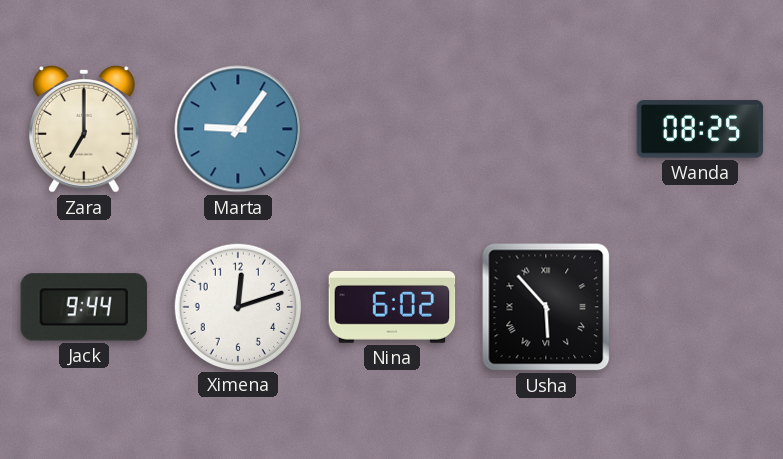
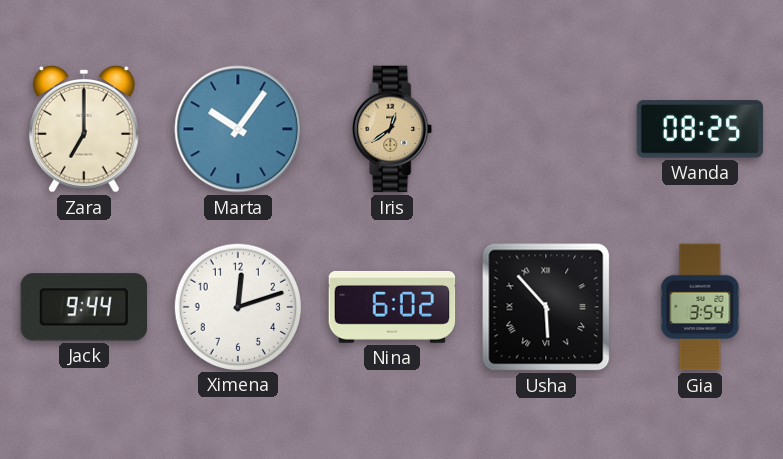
Marta: 9:06 -> 10:06
Iris: none -> 12:39
Gia: none -> 3:54
